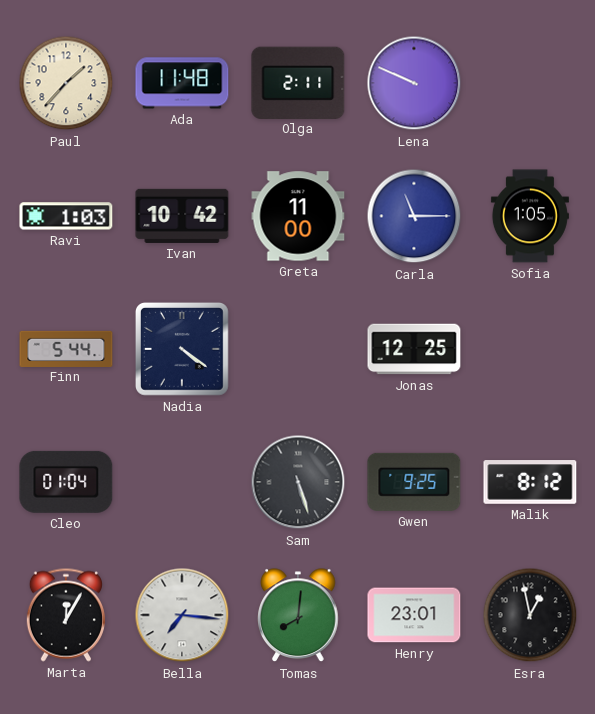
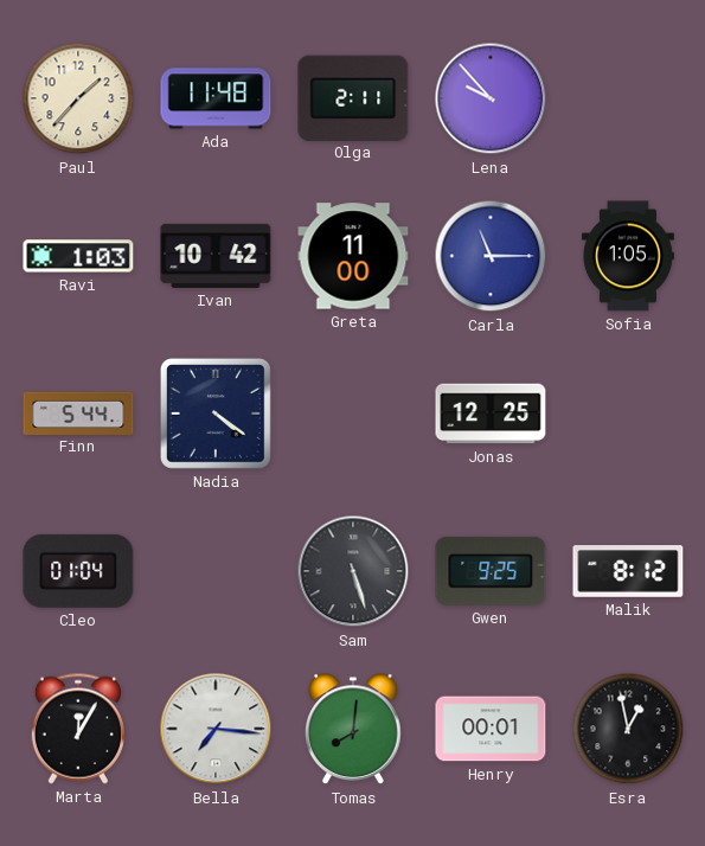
Lena: 9:49 -> 9:53
Henry: 23:01 -> 00:01
